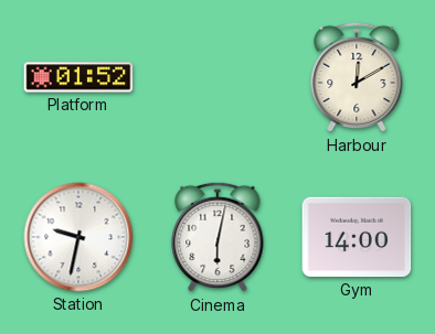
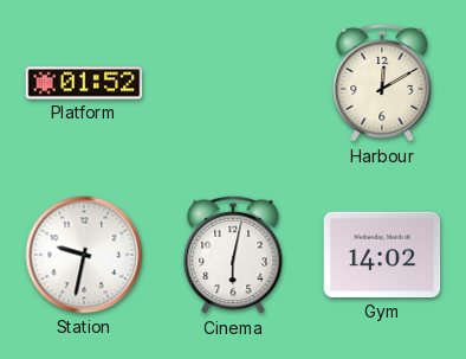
Gym: 14:00 -> 14:02
